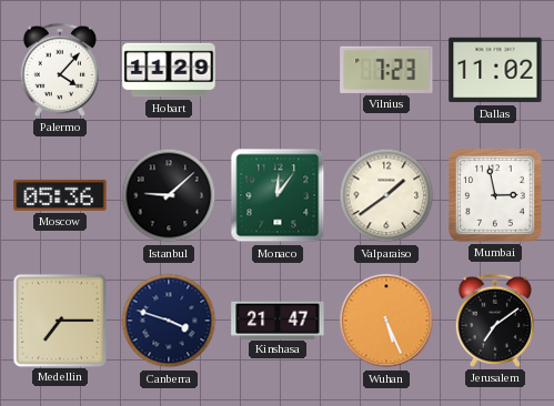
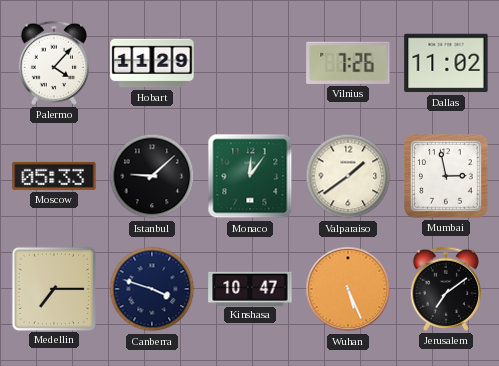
Vilnius: 7:23 -> 7:26
Moscow: 05:36 -> 05:33
Kinshasa: 21:47 -> 10:47
